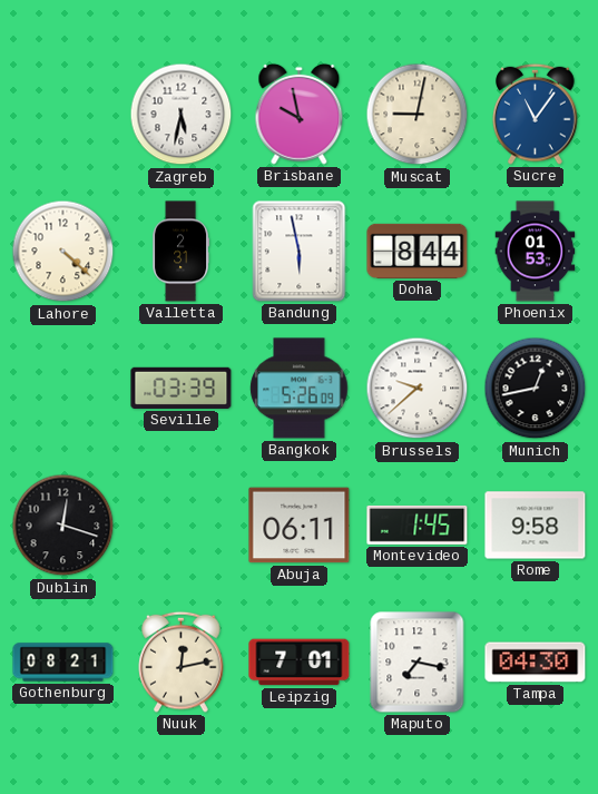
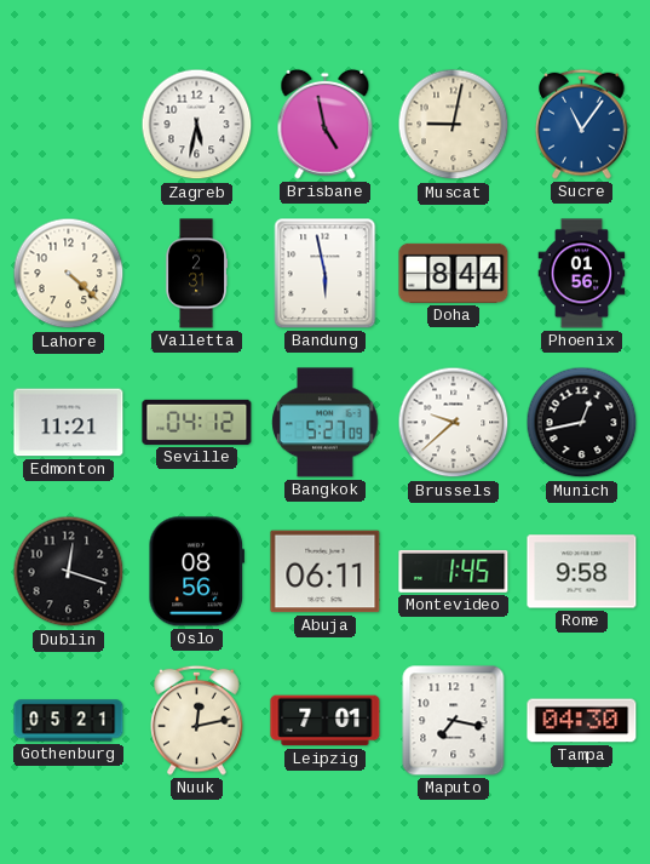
Brisbane: 9:58 -> 4:58
Phoenix: 01:53 -> 01:56
Edmonton: none -> 11:21
Seville: 03:39 -> 04:12
Bangkok: 5:26 -> 5:27
Oslo: none -> 08:56
Gothenburg: 08:21 -> 05:21
